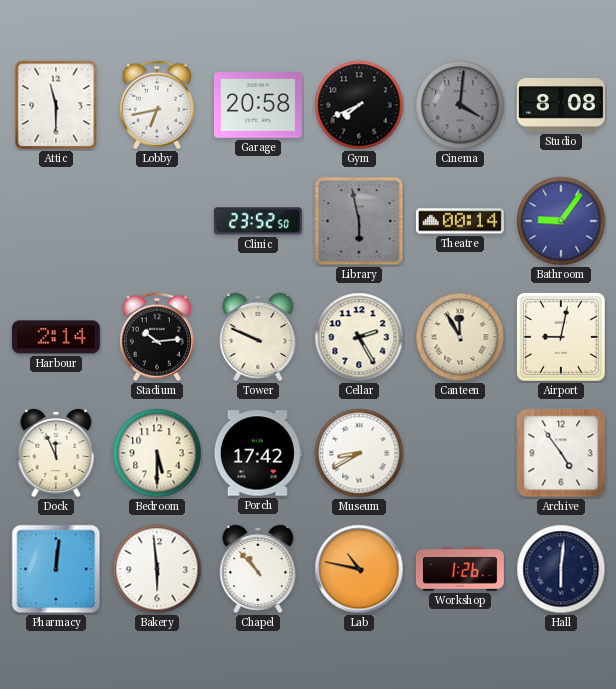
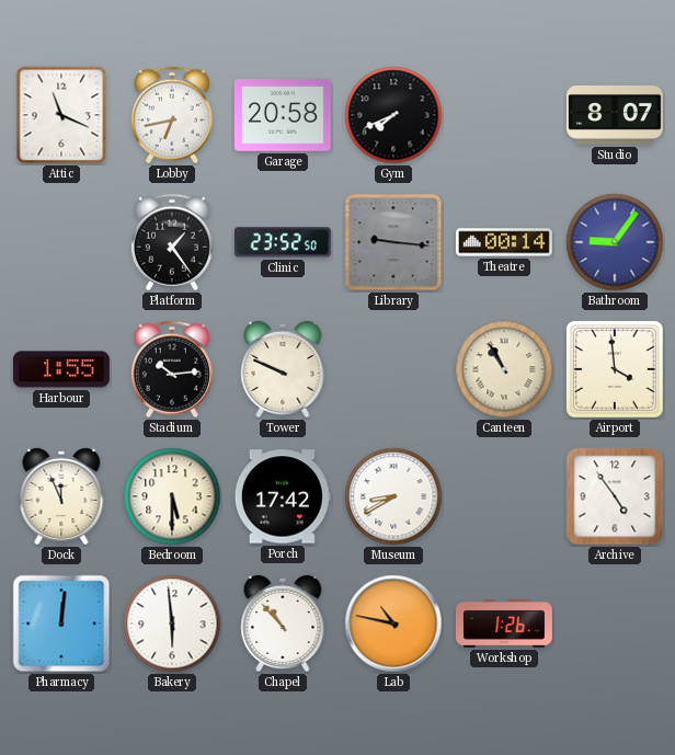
Attic: 11:30 -> 11:19
Cinema: 4:01 -> none
Studio: 8:08 -> 8:07
Platform: none -> 1:24
Library: 5:58 -> 9:16
Harbour: 2:14 -> 1:55
Cellar: 2:25 -> none
Canteen: 11:55 -> 10:55
Airport: 9:02 -> 3:59
Hall: 6:01 -> none
